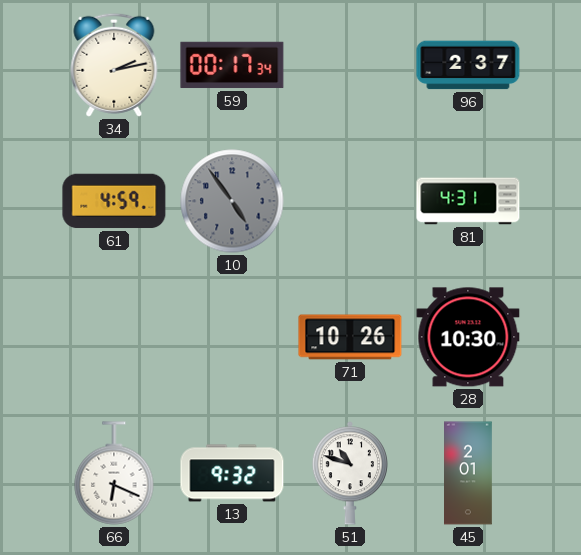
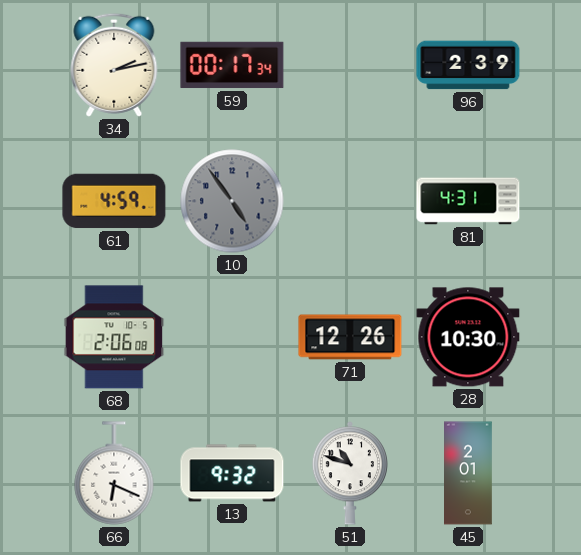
96: 2:37 -> 2:39
68: none -> 2:06
71: 10:26 -> 12:26
